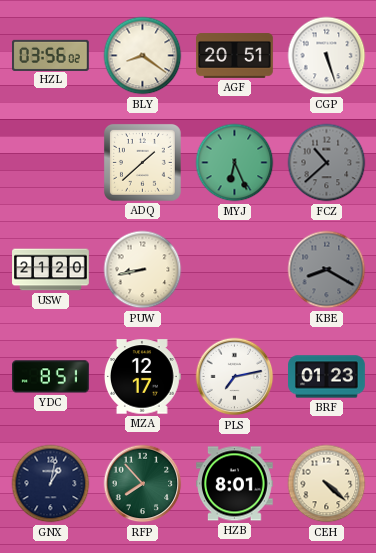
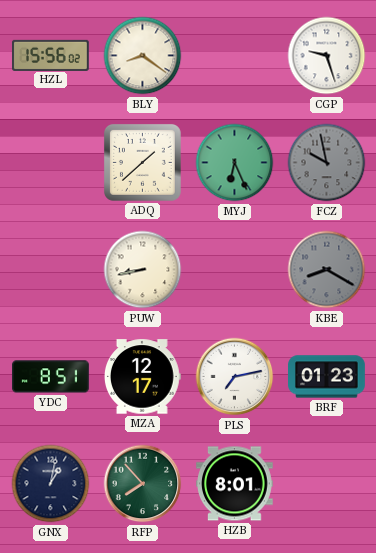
HZL: 03:56 -> 15:56
AGF: 20:51 -> none
CGP: 5:27 -> 9:27
FCZ: 10:38 -> 9:58
USW: 21:20 -> none
CEH: 4:22 -> none
